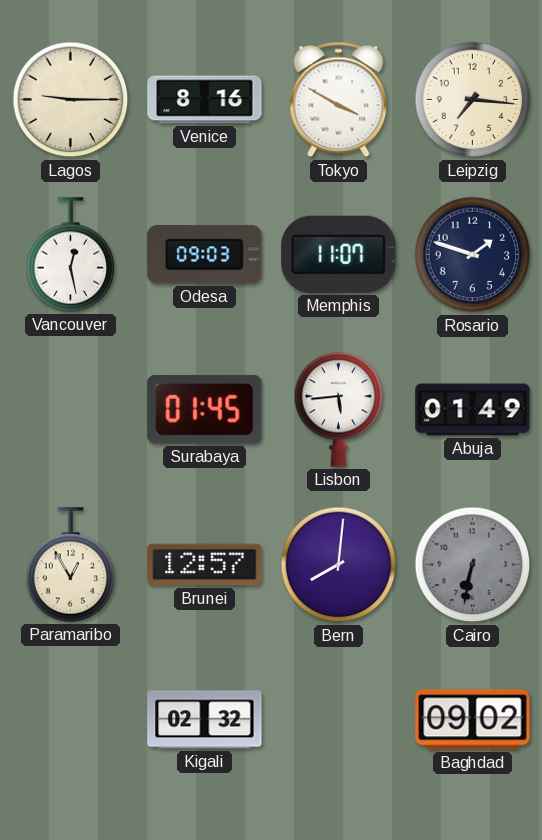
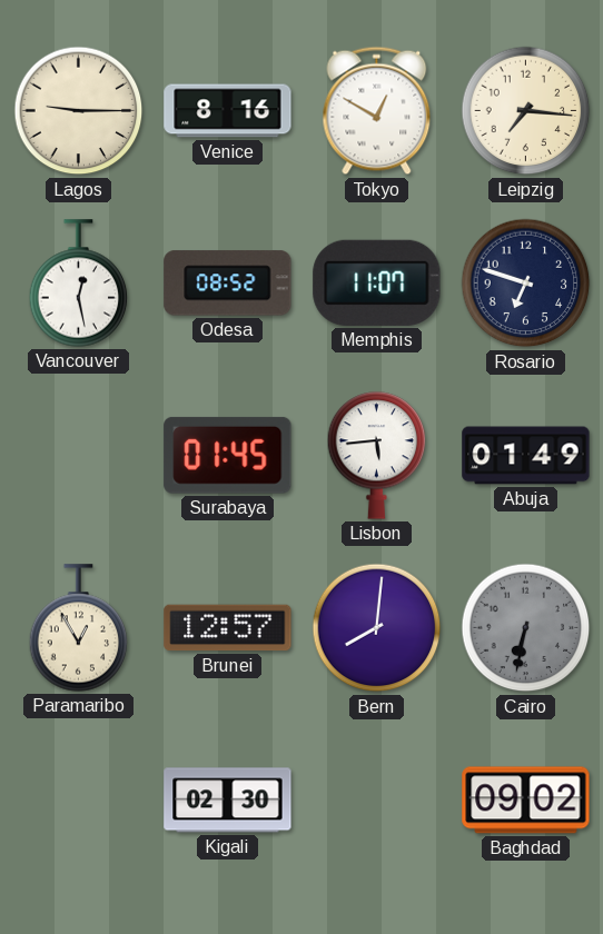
Tokyo: 3:50 -> 12:50
Odesa: 09:03 -> 08:52
Rosario: 1:48 -> 6:48
Kigali: 02:32 -> 02:30
